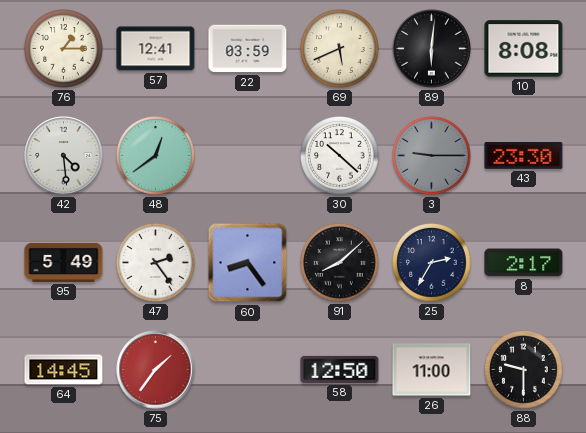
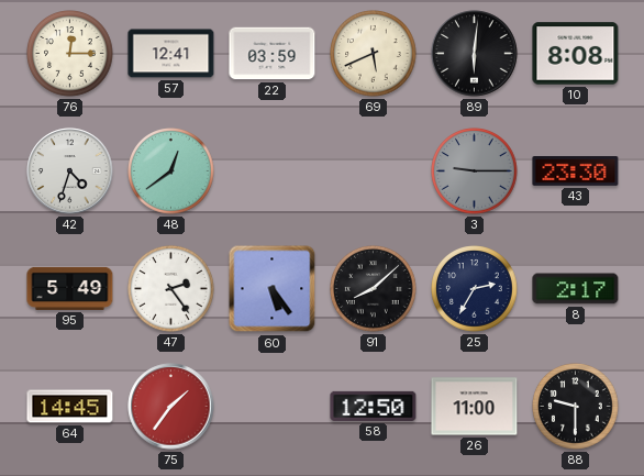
76: 1:15 -> 12:15
42: 4:29 -> 4:33
30: 10:22 -> none
60: 8:24 -> 5:24
